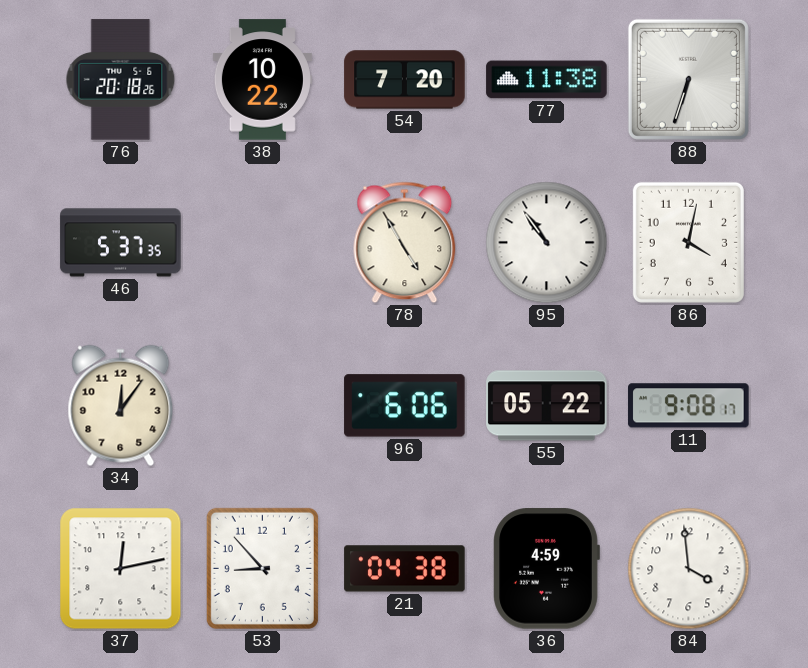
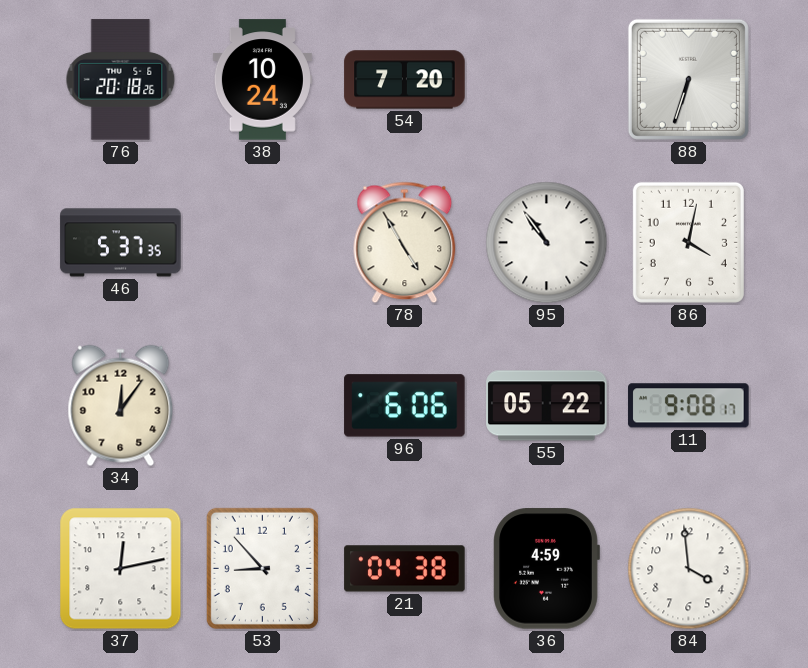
38: 10:22 -> 10:24
77: 11:38 -> none
